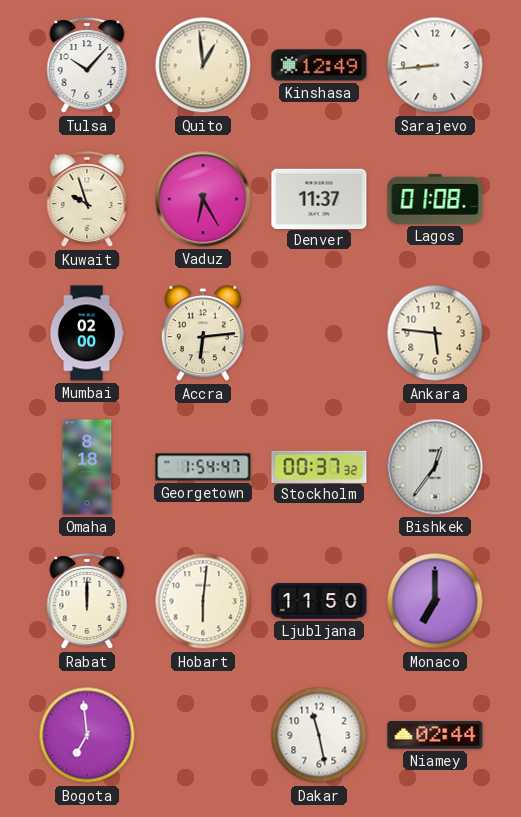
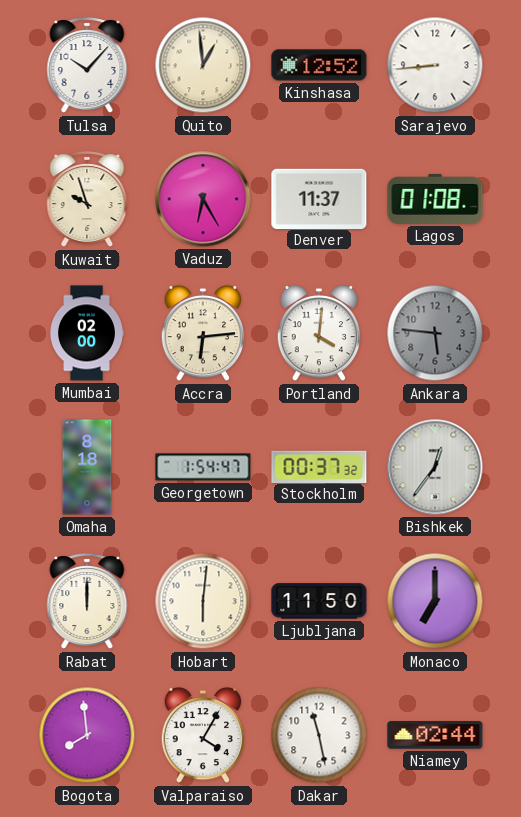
Kinshasa: 12:49 -> 12:52
Portland: none -> 4:01
Ankara dial: cream -> grey
Bogota: 6:59 -> 7:59
Valparaiso: none -> 4:05
